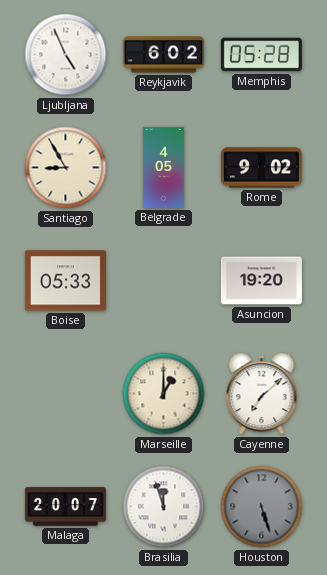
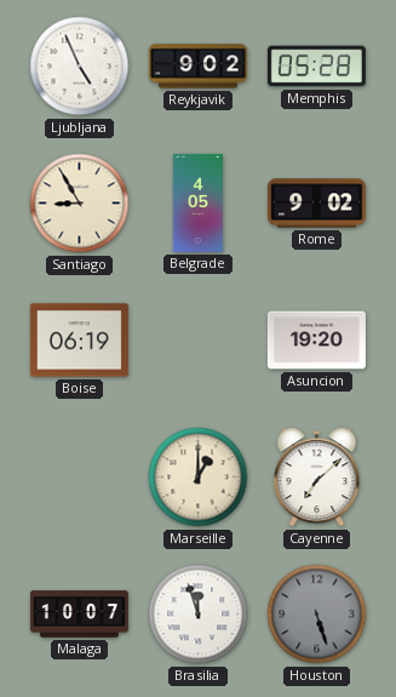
Reykjavik: 6:02 -> 9:02
Boise: 05:33 -> 06:19
Malaga: 20:07 -> 10:07
